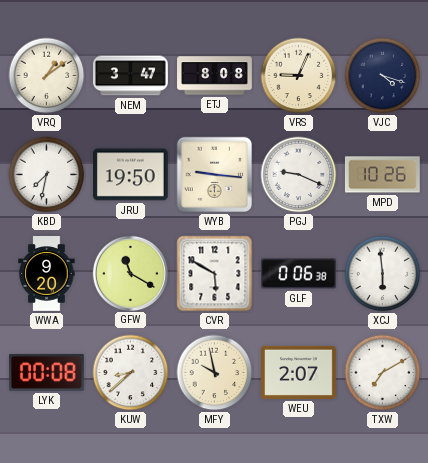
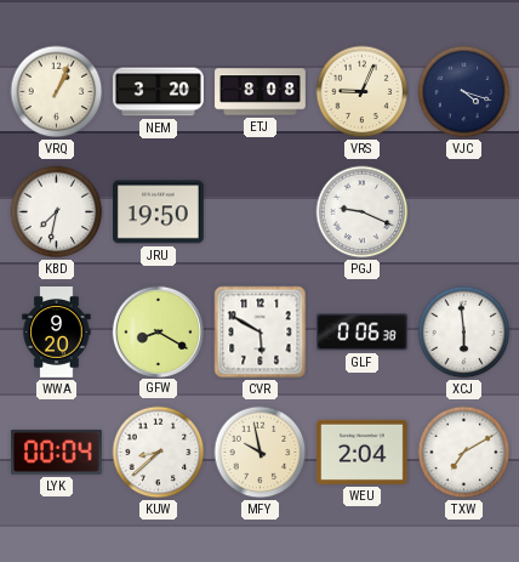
VRQ: 1:09 -> 1:04
NEM: 3:47 -> 3:20
WYB: 9:16 -> none
MPD: 10:26 -> none
GFW: 11:20 -> 8:20
LYK: 00:08 -> 00:04
WEU: 2:07 -> 2:04
